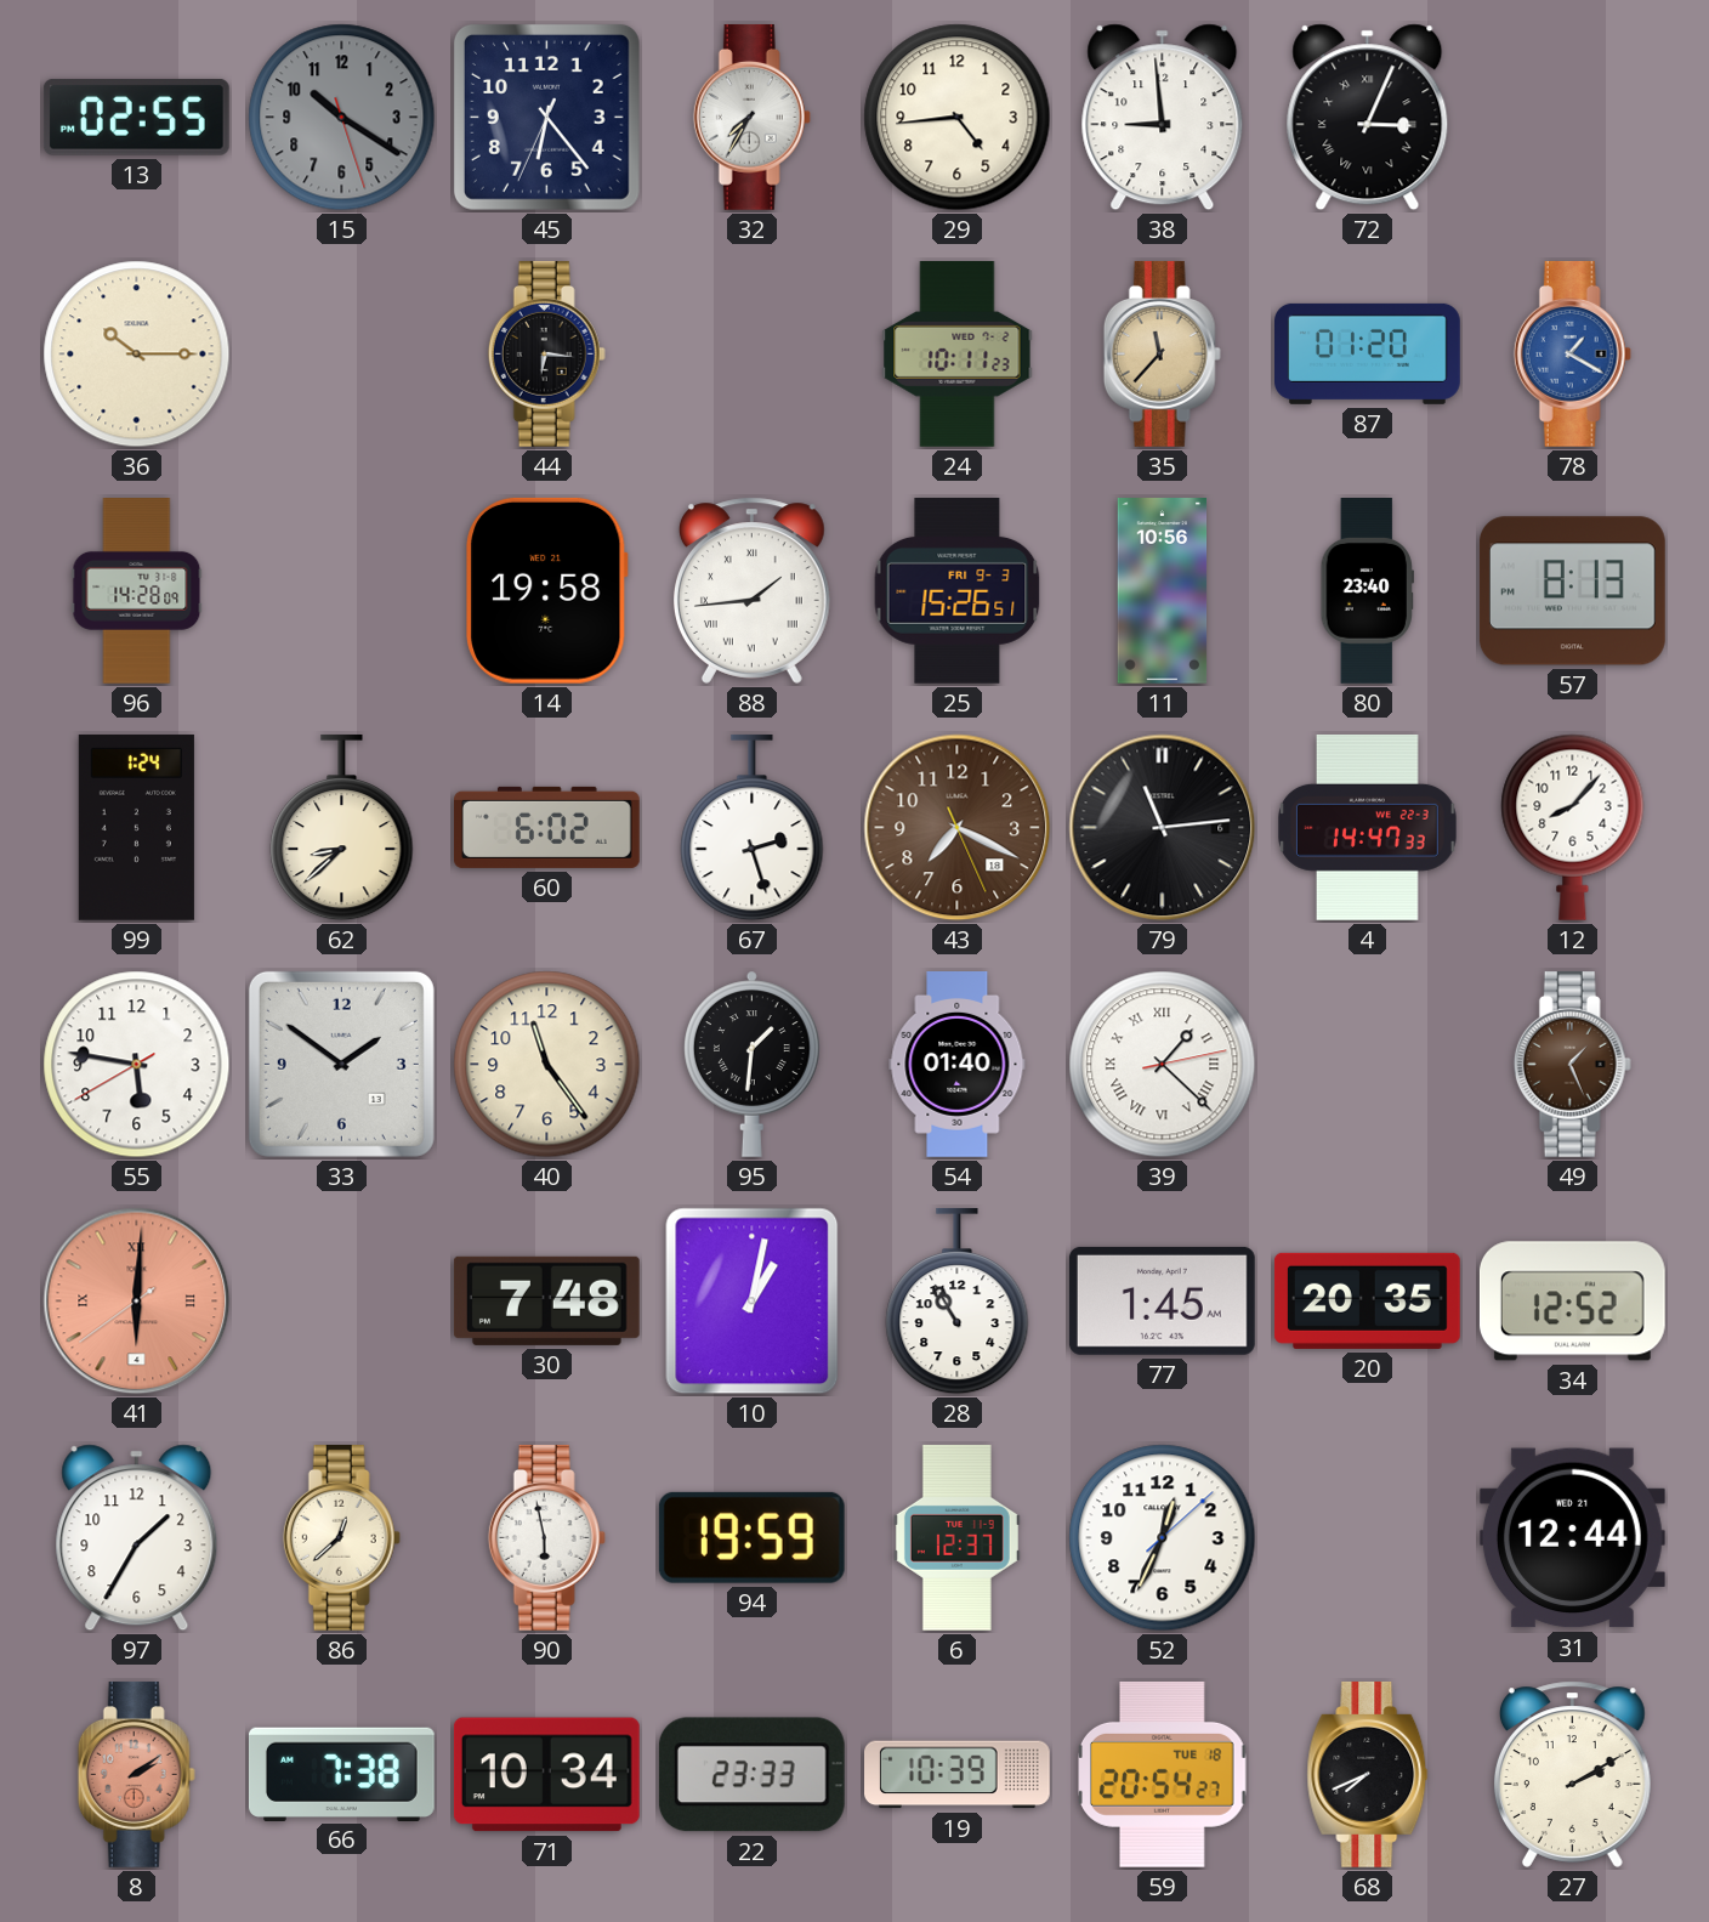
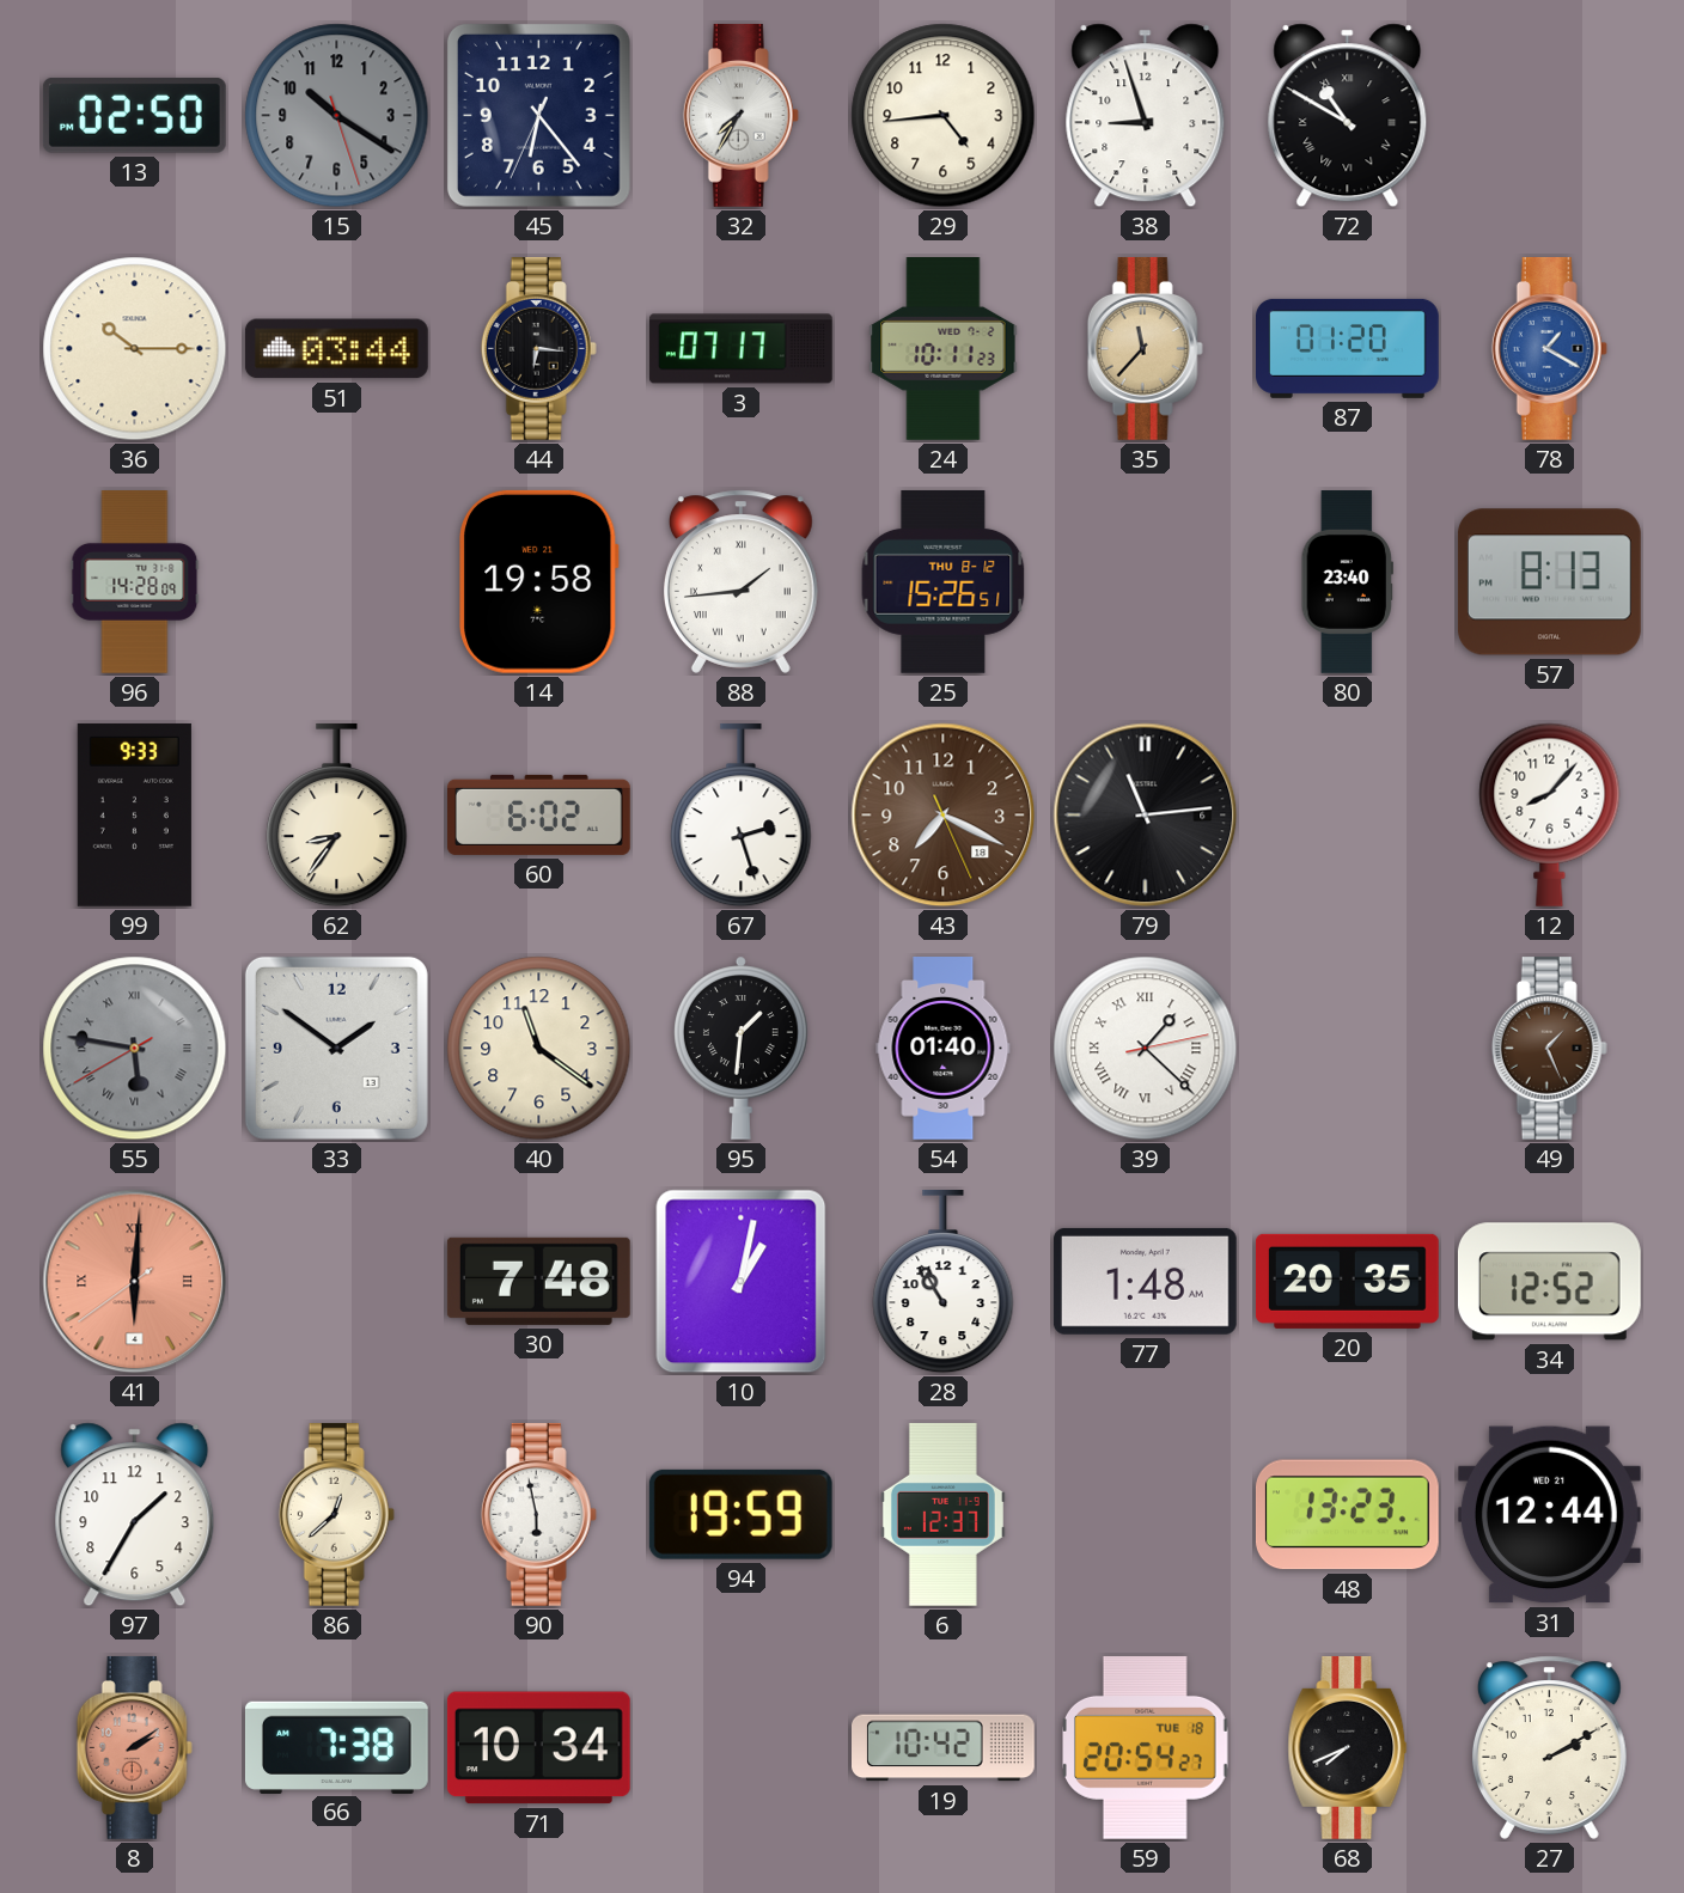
13: 02:55 -> 02:50
38: 8:59 -> 8:57
72: 3:04 -> 10:50
51: none -> 03:44
3: none -> 07:17
25 date: FRI 9-3 -> THU 8-12
11: 10:56 -> none
99: 1:24 -> 9:33
62: 8:38 -> 8:36
4: 14:47 -> none
55 dial: white -> grey
55 numerals: Arabic -> Roman
40: 11:24 -> 11:21
77: 1:45 -> 1:48
52: 12:34 -> none
48: none -> 13:23
22: 23:33 -> none
19: 10:39 -> 10:42
